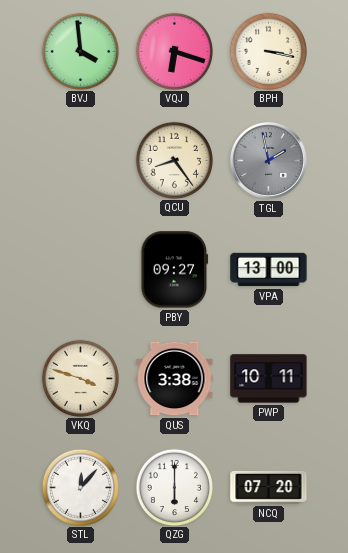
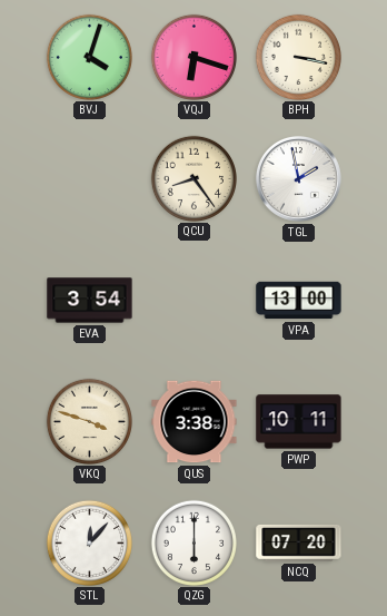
BVJ: 3:59 -> 4:03
TGL dial: grey -> white
EVA: none -> 3:54
PBY: 09:27 -> none
